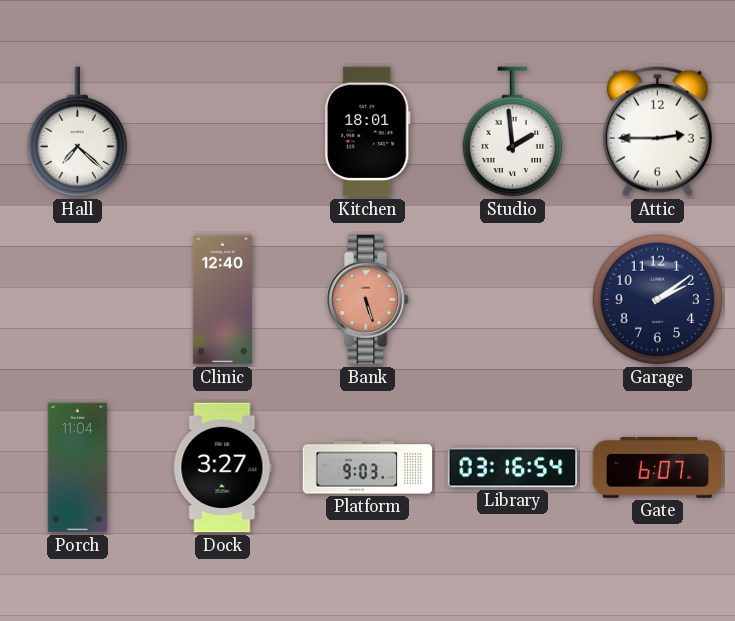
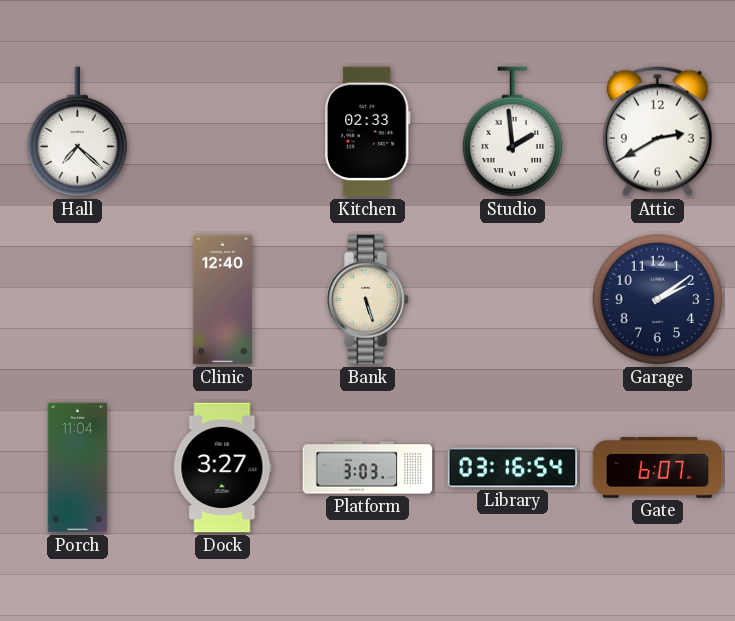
Kitchen: 18:01 -> 02:33
Attic: 2:45 -> 2:40
Bank dial: salmon -> cream
Platform: 9:03 -> 3:03
